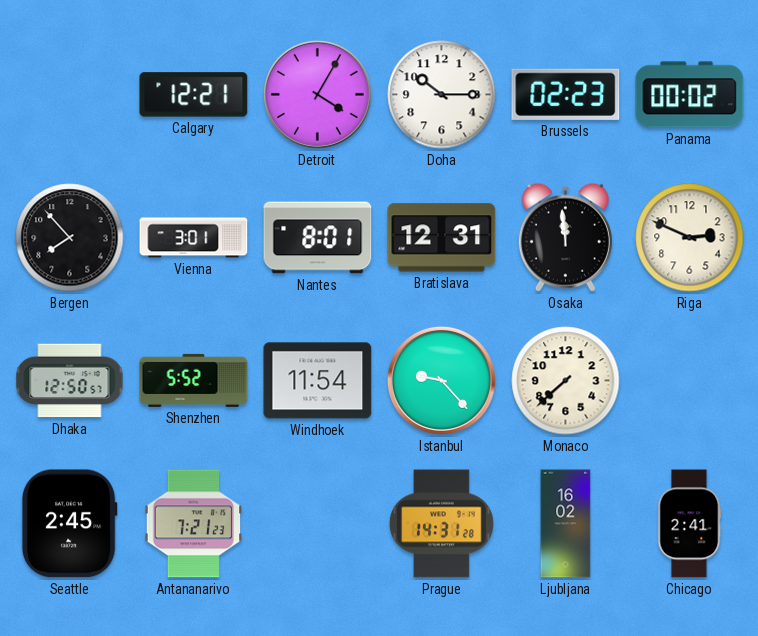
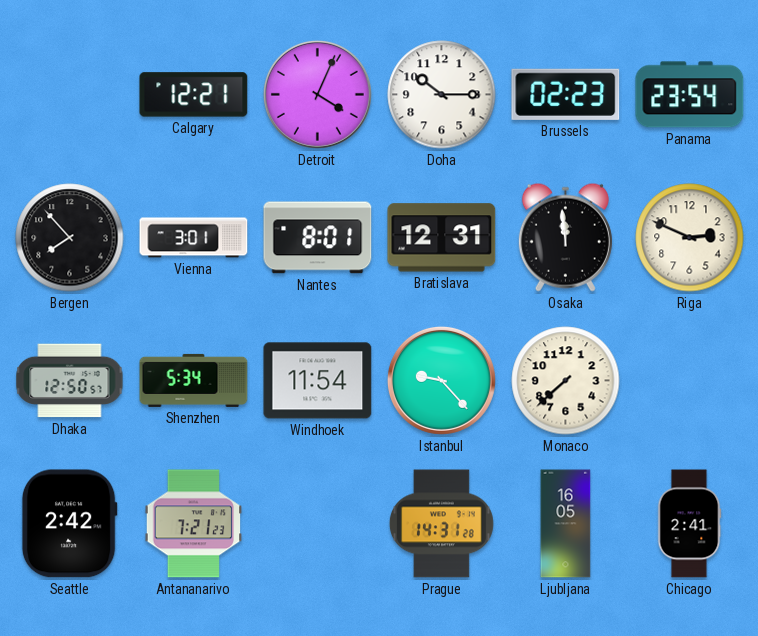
Detroit: 4:05 -> 4:04
Panama: 00:02 -> 23:54
Shenzhen: 5:52 -> 5:34
Seattle: 2:45 -> 2:42
Ljubljana: 16:02 -> 16:05
